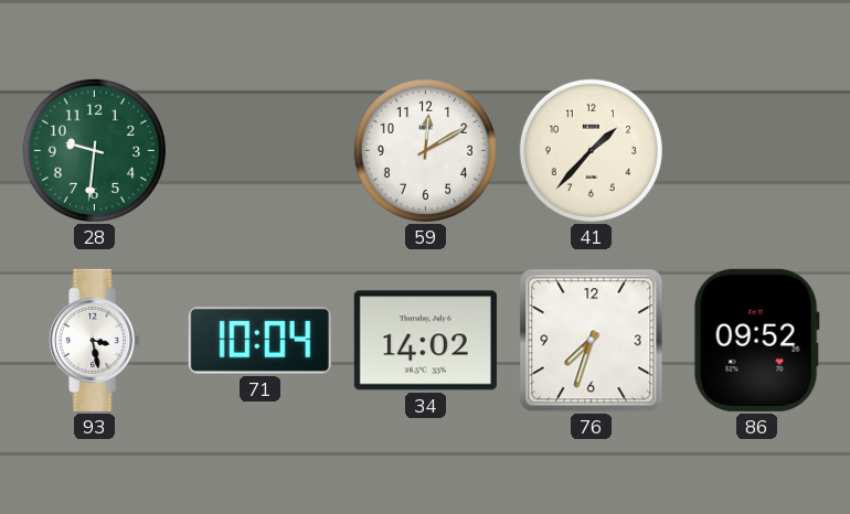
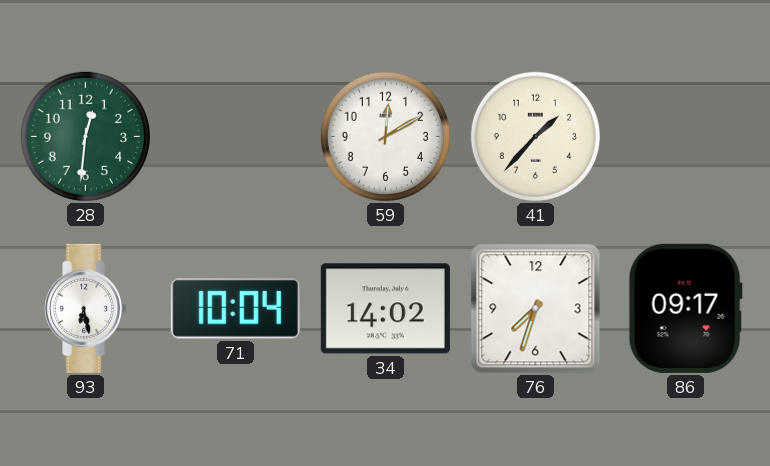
28: 9:31 -> 12:31
93: 3:28 -> 6:28
86: 09:52 -> 09:17
